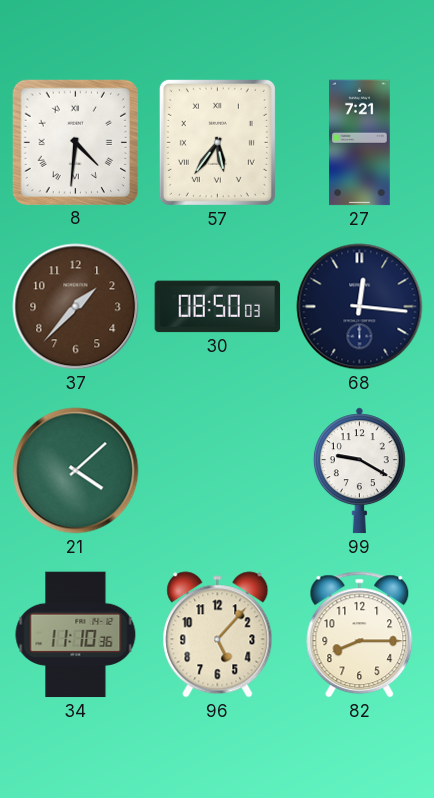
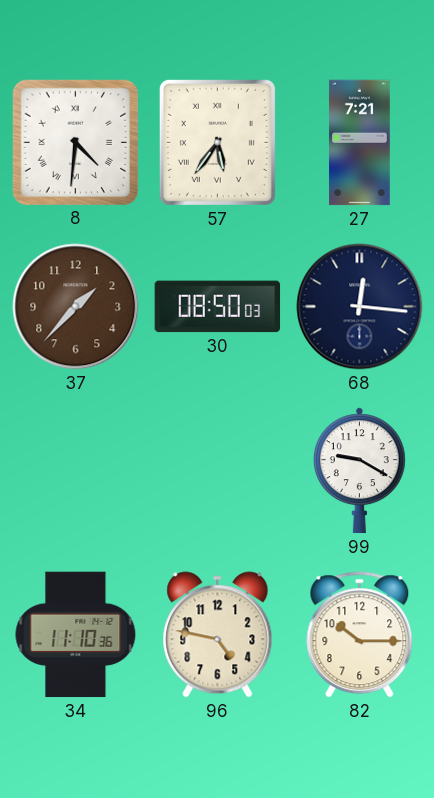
21: 4:08 -> none
96: 5:07 -> 4:47
82: 8:15 -> 10:15
